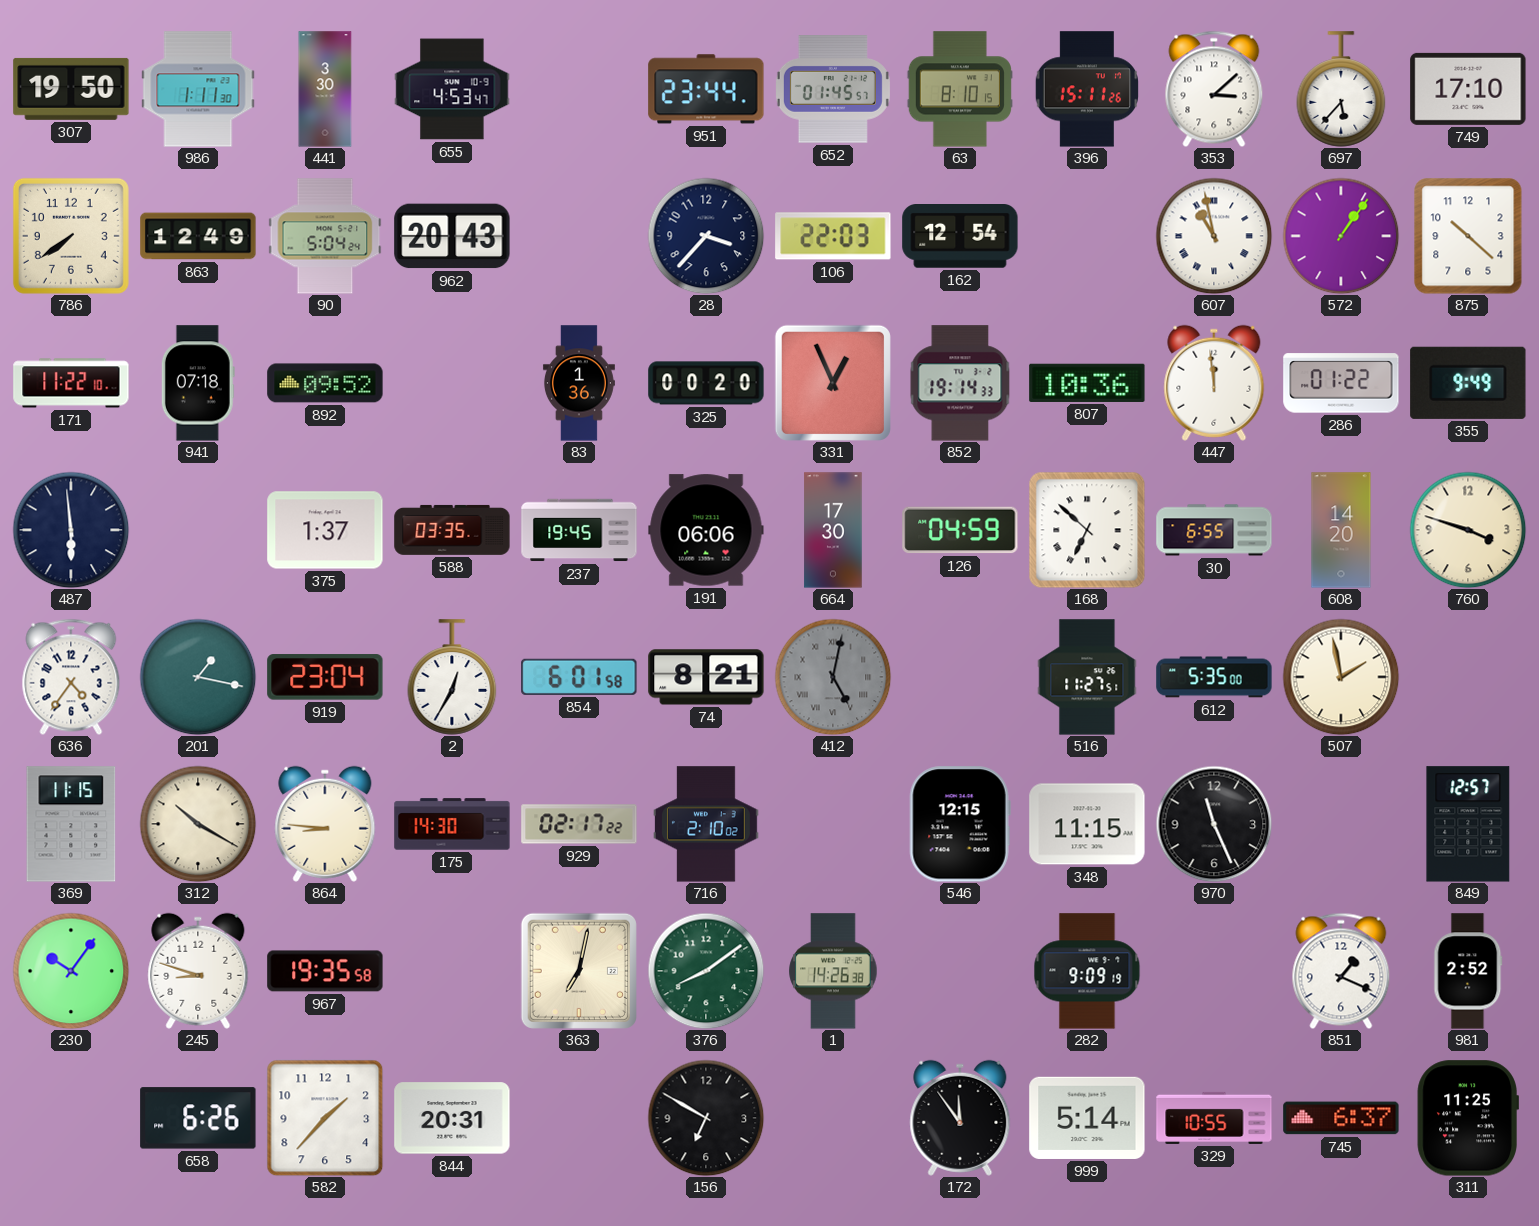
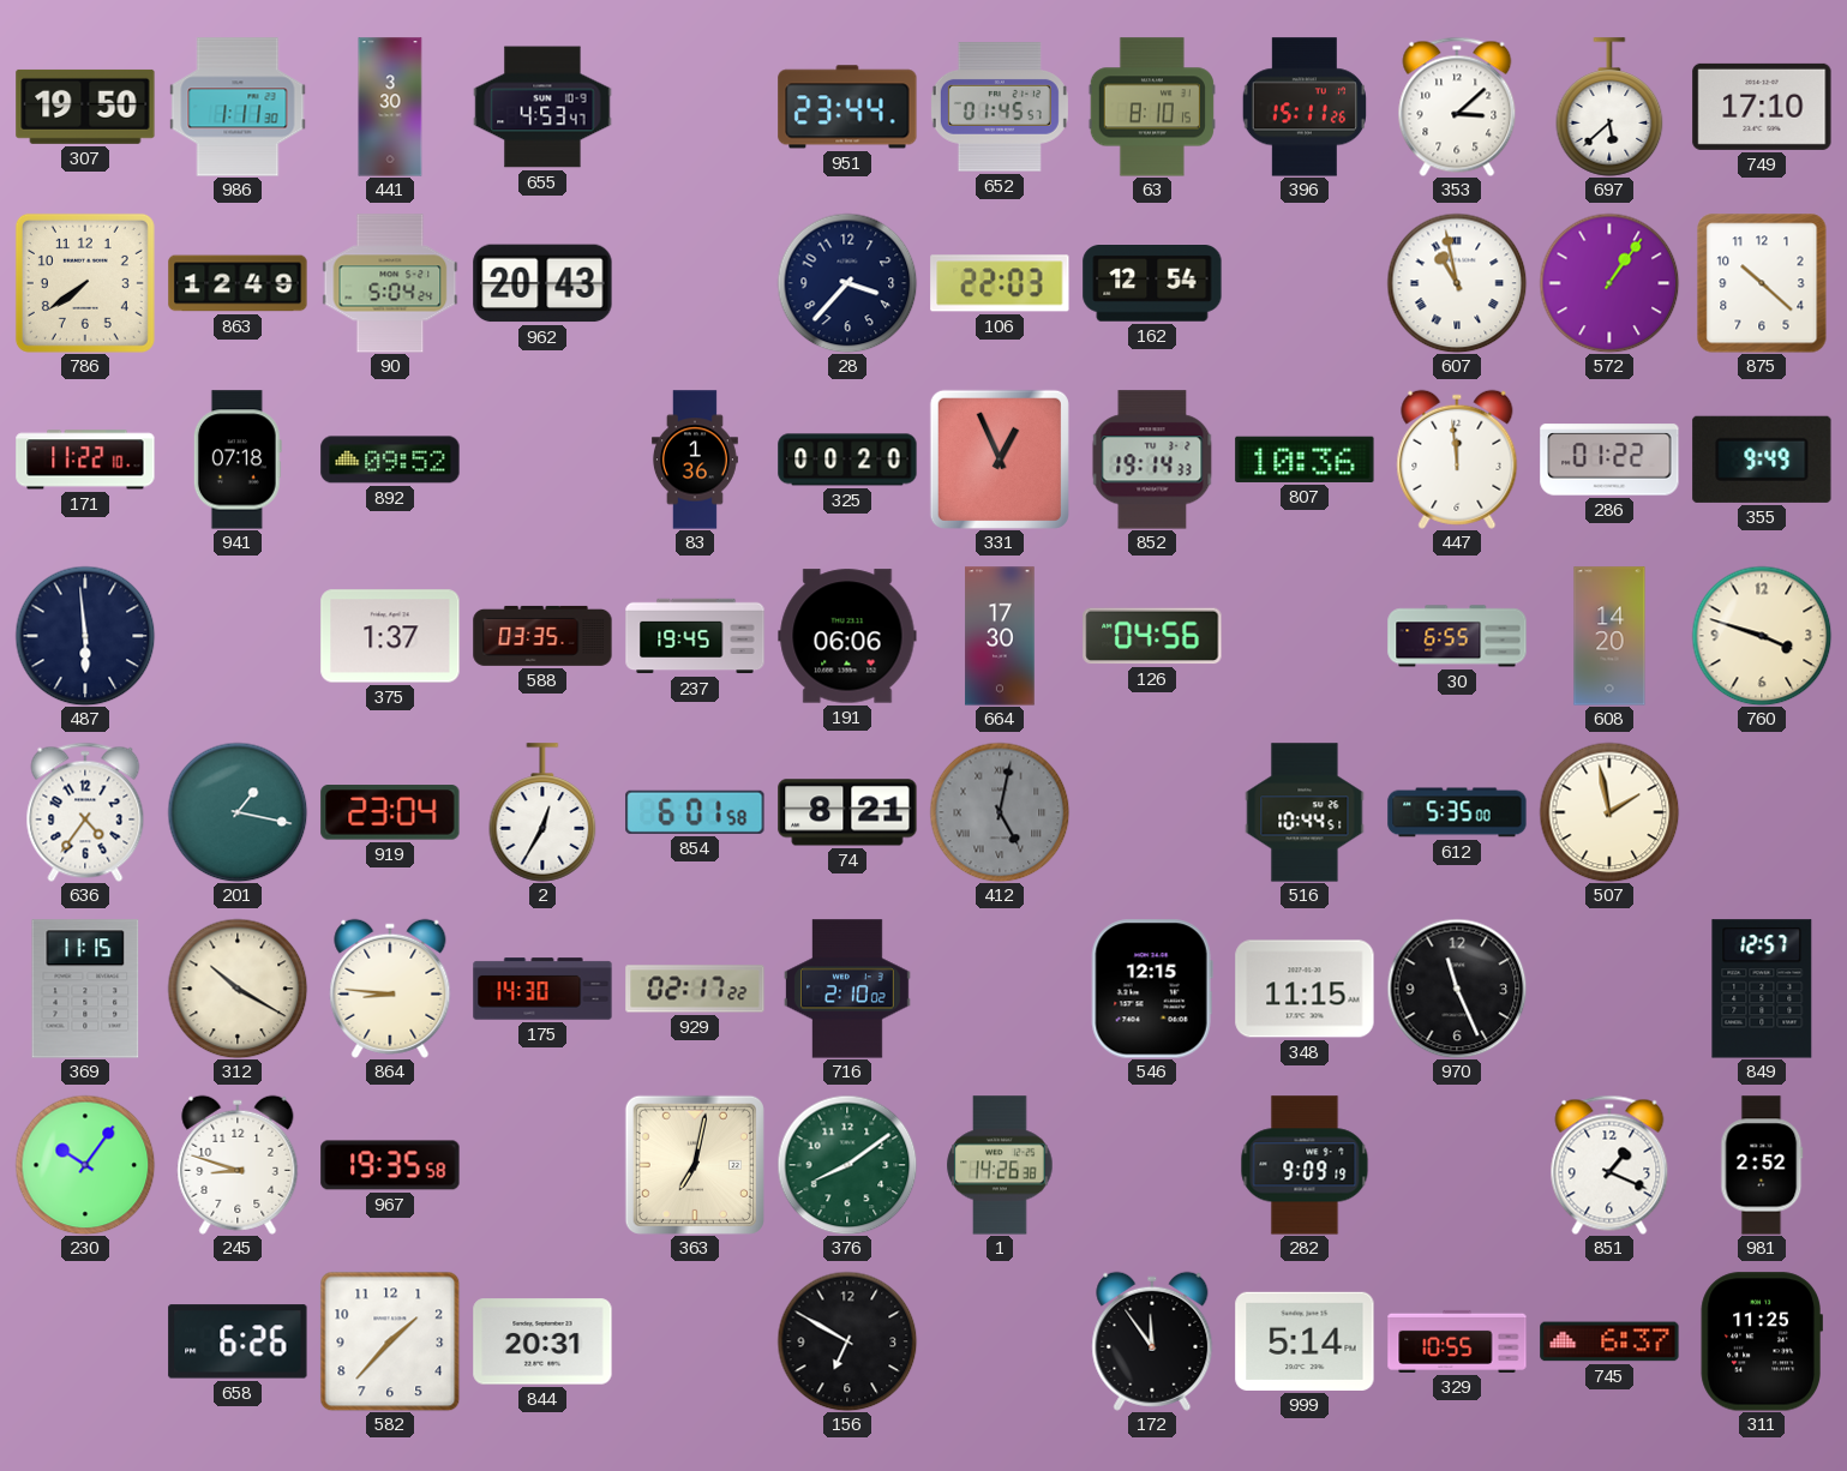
697: 5:37 -> 5:38
126: 04:59 -> 04:56
168: 6:52 -> none
516: 11:27 -> 10:44
